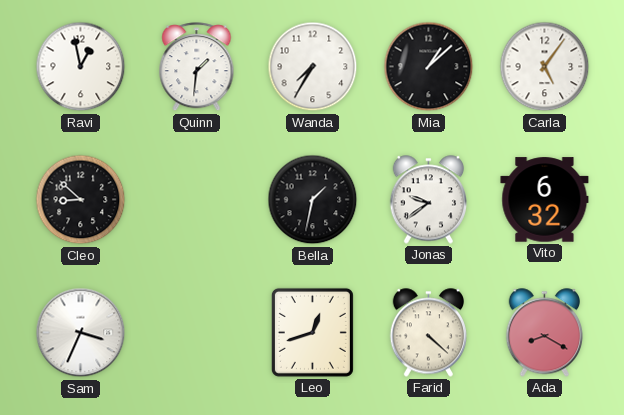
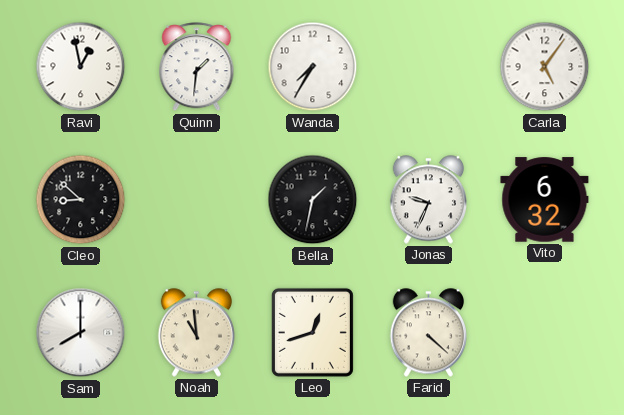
Mia: 1:08 -> none
Jonas: 9:39 -> 9:34
Sam: 3:34 -> 8:00
Noah: none -> 10:59
Ada: 8:20 -> none
